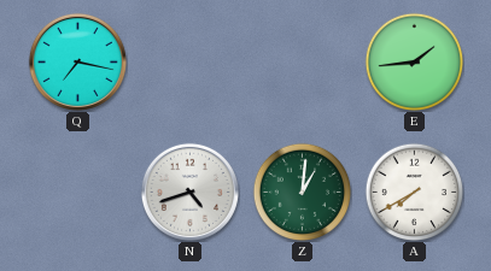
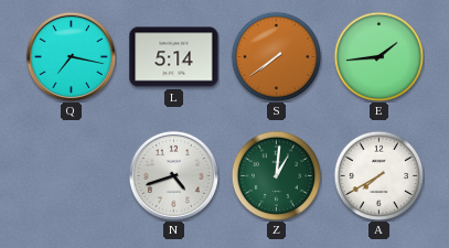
L: none -> 5:14
S: none -> 7:39
